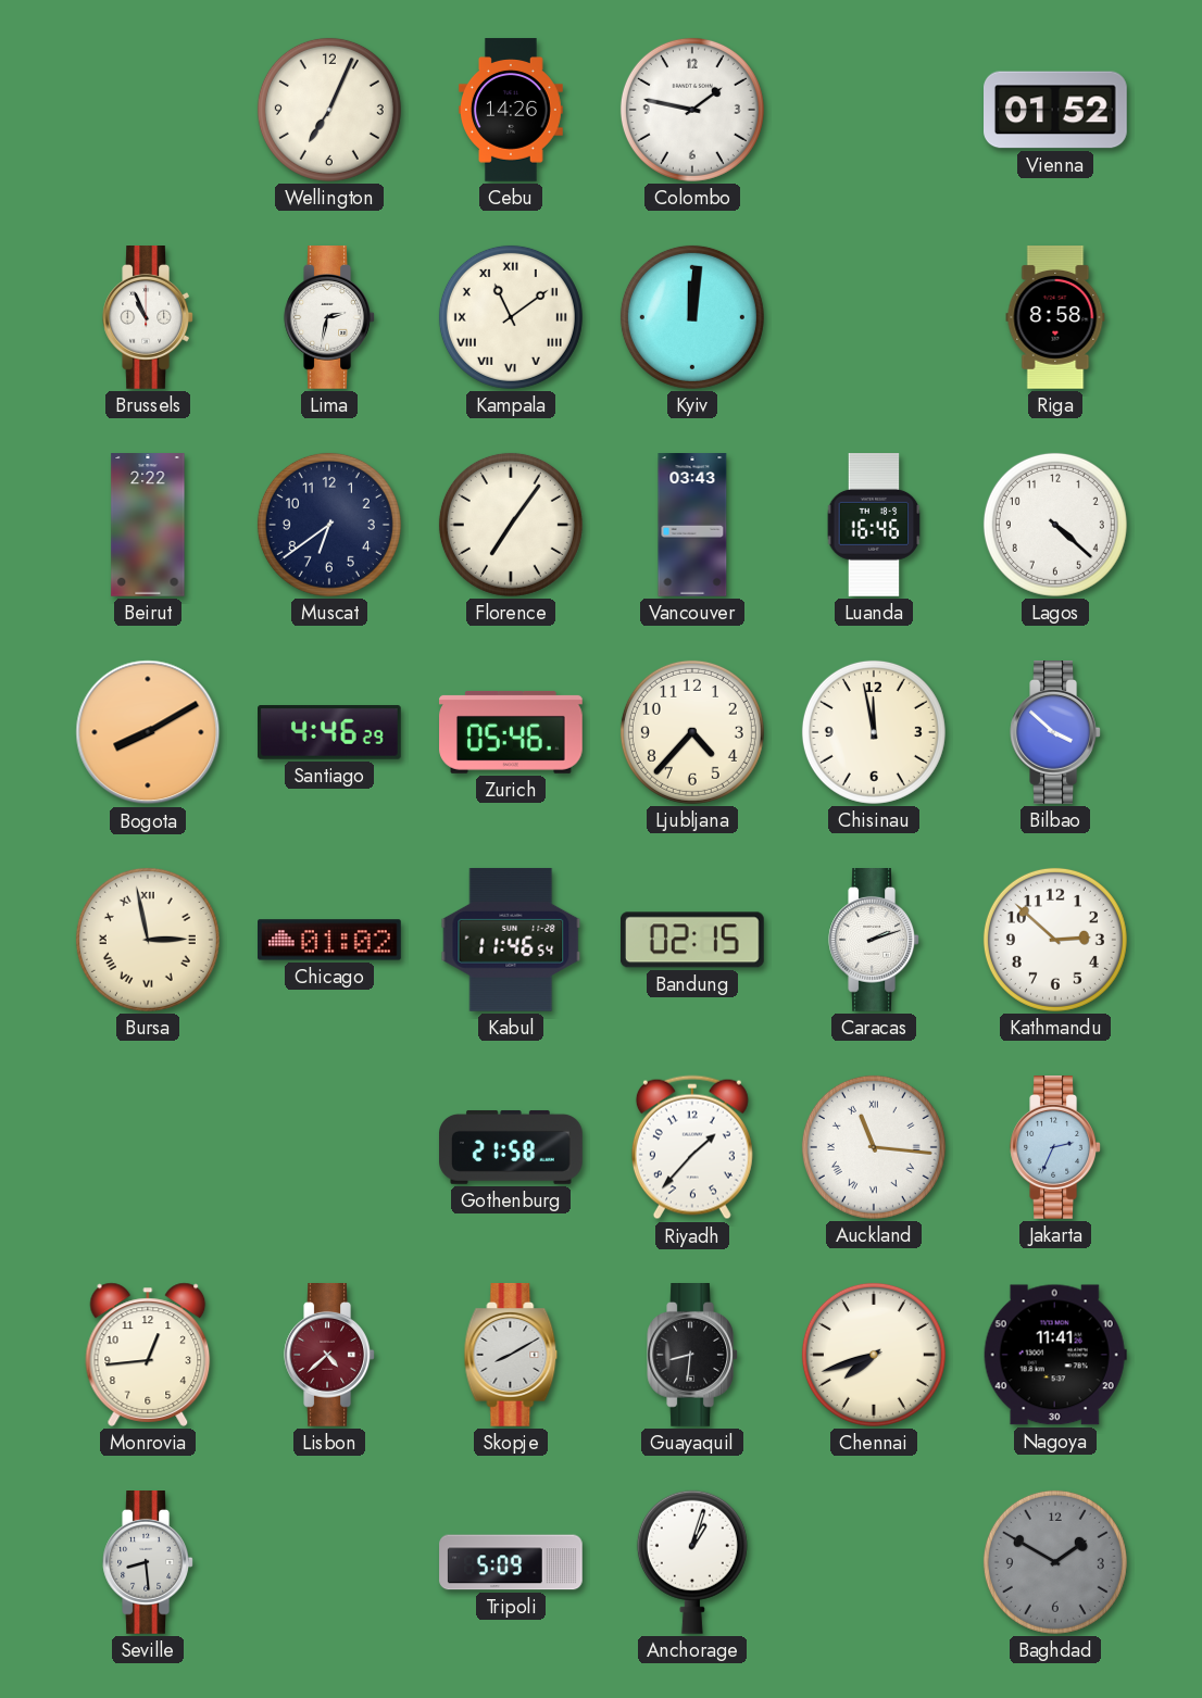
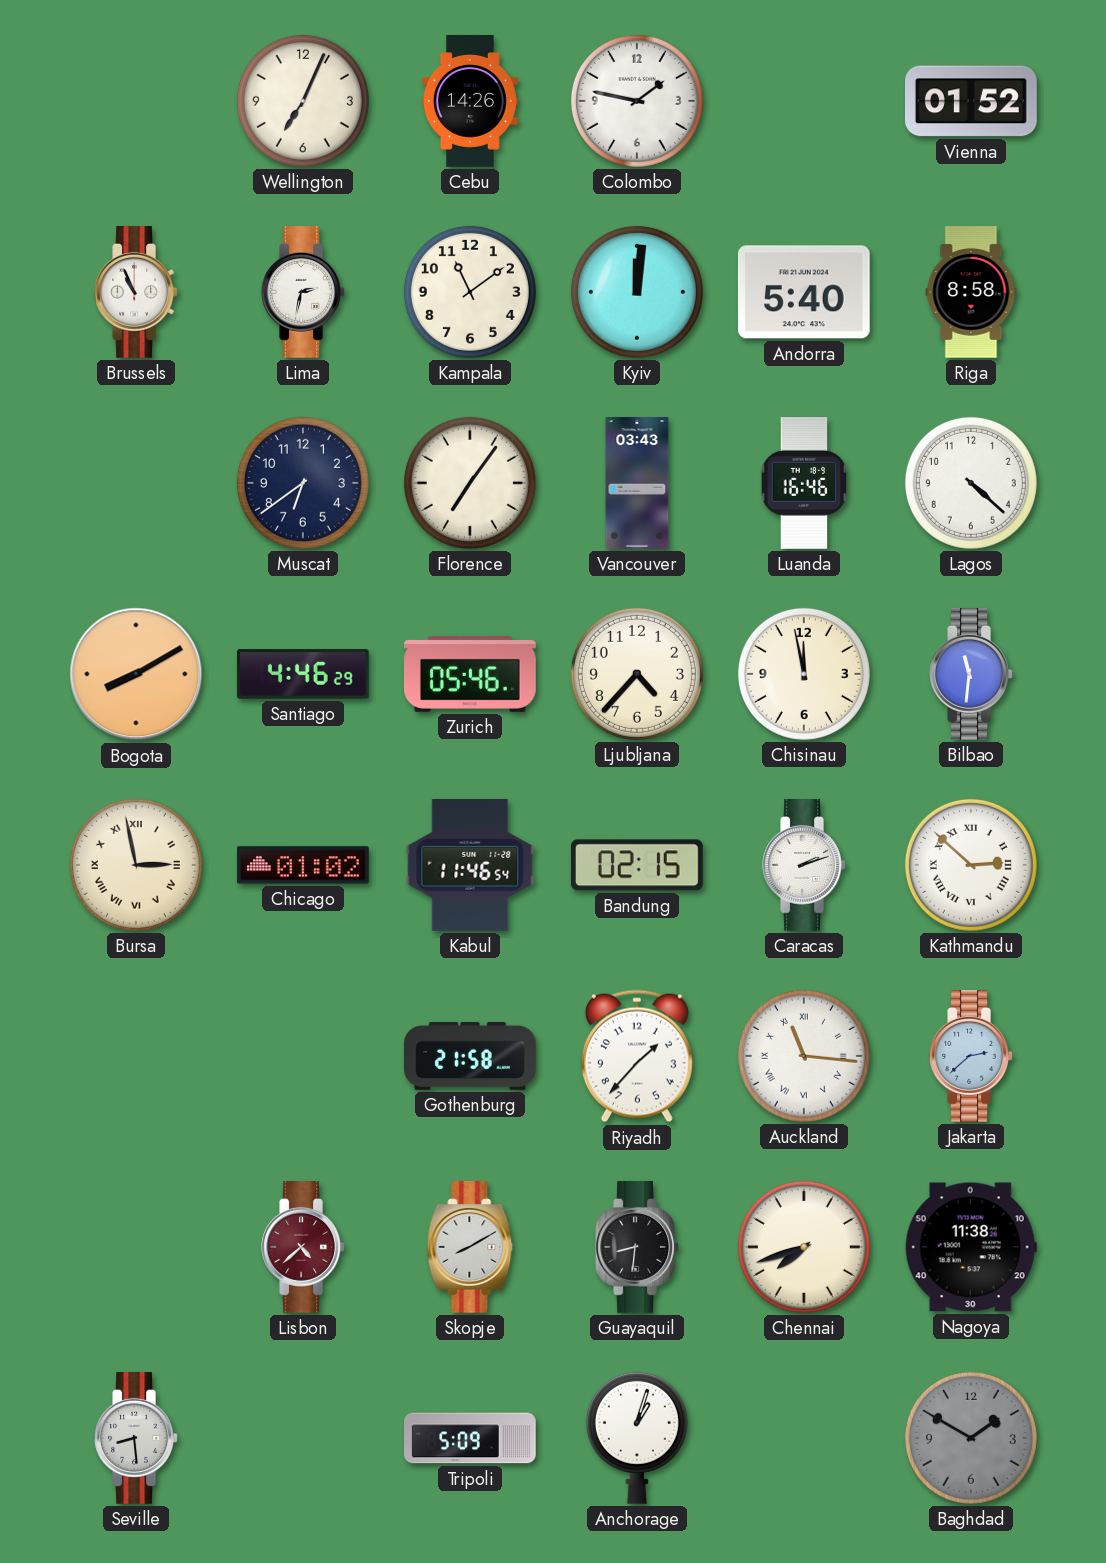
Kampala numerals: Roman -> Arabic
Andorra: none -> 5:40
Beirut: 2:22 -> none
Bilbao: 3:52 -> 11:31
Kathmandu numerals: Arabic -> Roman
Jakarta: 2:34 -> 2:38
Monrovia: 12:44 -> none
Nagoya: 11:41 -> 11:38
